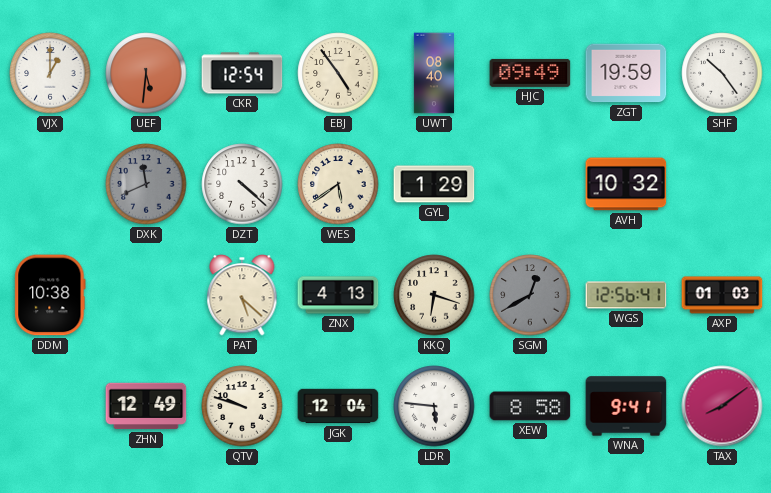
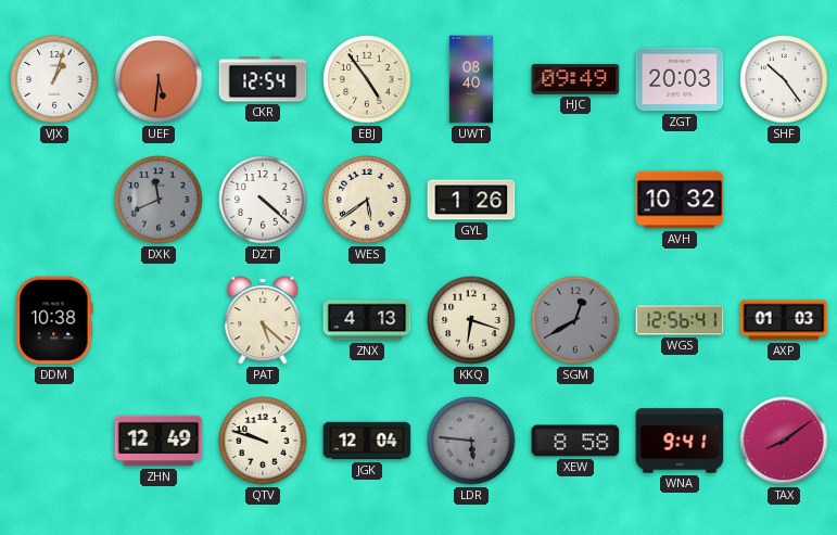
VJX: 1:00 -> 1:03
ZGT: 19:59 -> 20:03
GYL: 1:29 -> 1:26
LDR dial: white -> grey
